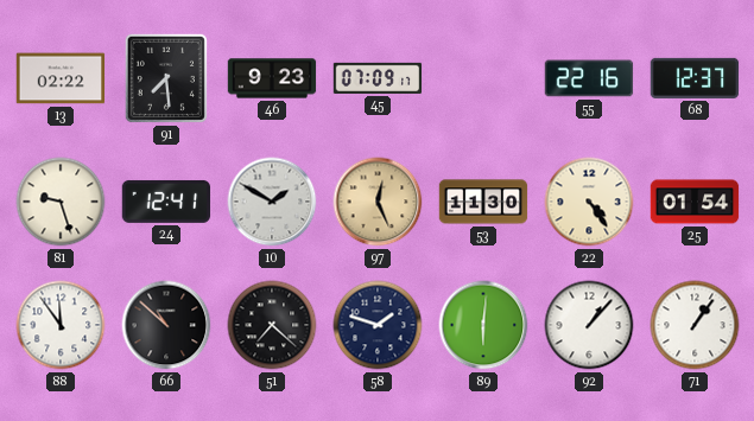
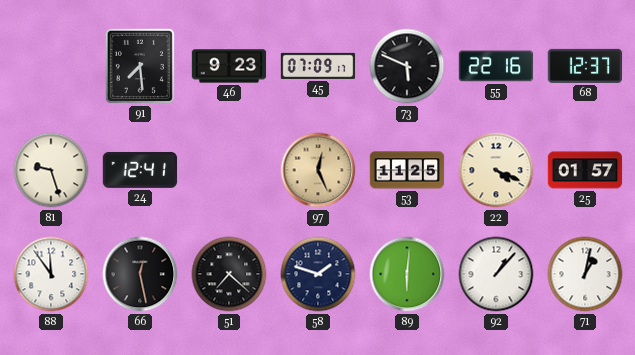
13: 02:22 -> none
73: none -> 5:49
10: 1:50 -> none
53: 11:30 -> 11:25
22: 4:24 -> 4:19
25: 01:54 -> 01:57
66: 10:52 -> 12:28
71: 1:06 -> 1:02
